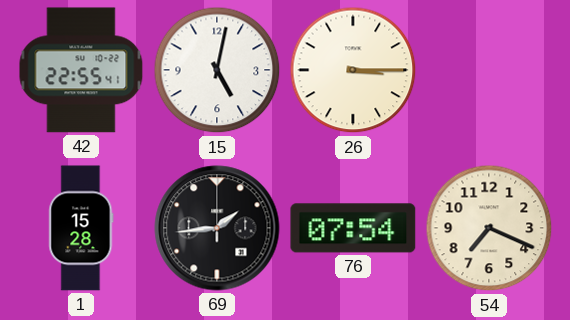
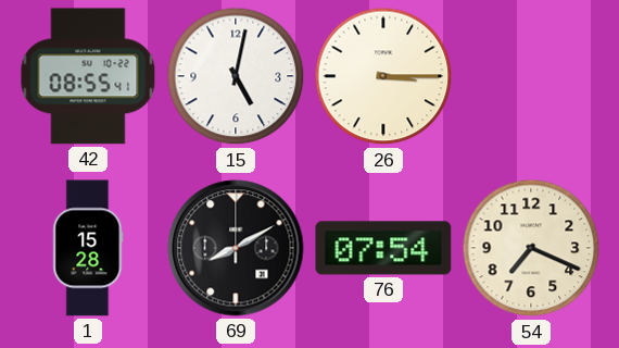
42: 22:55 -> 08:55
69: 1:44 -> 8:10
